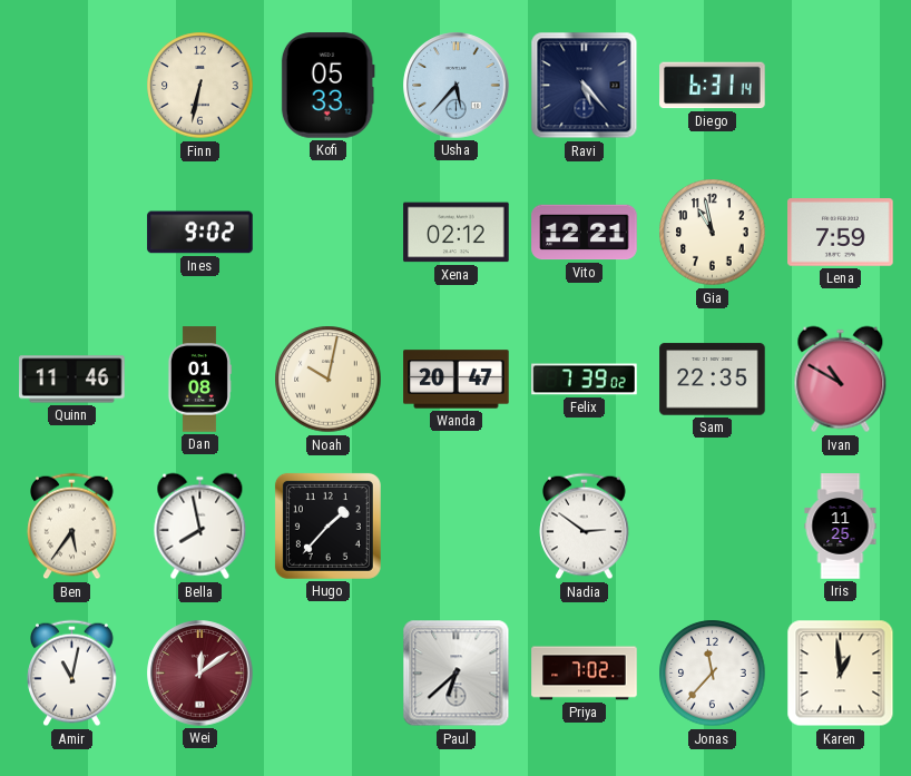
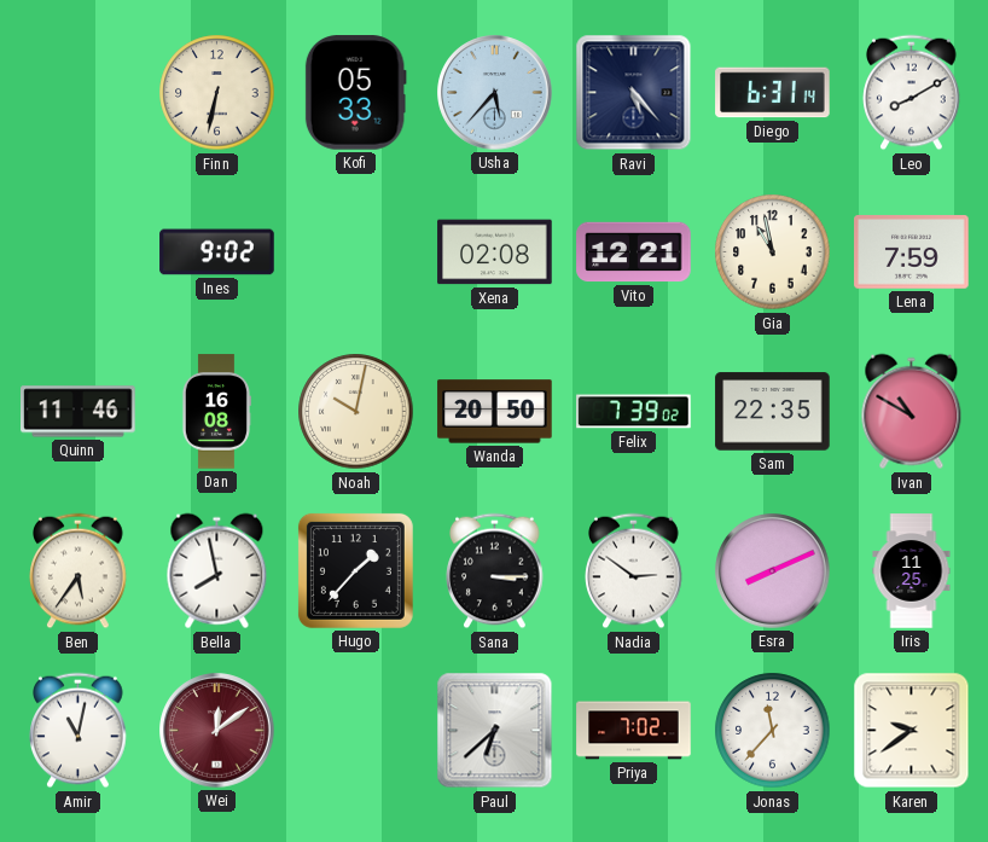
Leo: none -> 8:10
Xena: 02:12 -> 02:08
Dan: 01:08 -> 16:08
Wanda: 20:47 -> 20:50
Sana: none -> 3:15
Esra: none -> 8:11
Karen: 12:59 -> 9:39
